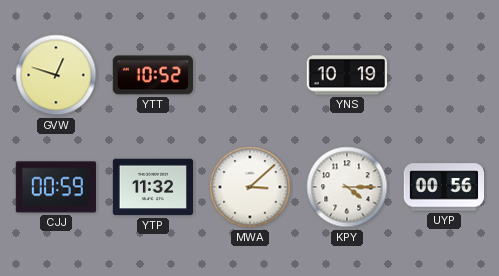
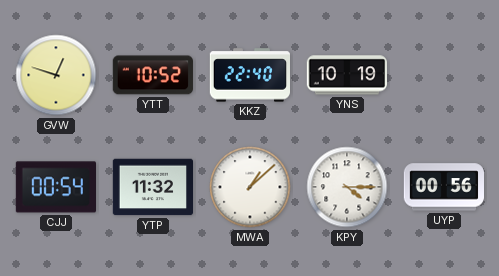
KKZ: none -> 22:40
CJJ: 00:59 -> 00:54
MWA: 3:08 -> 1:08
